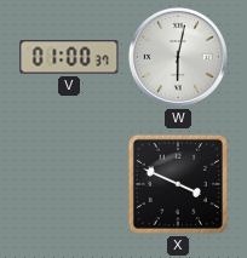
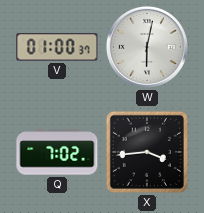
Q: none -> 7:02
X: 3:49 -> 3:44
